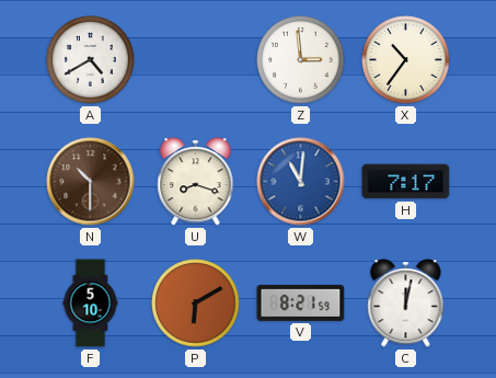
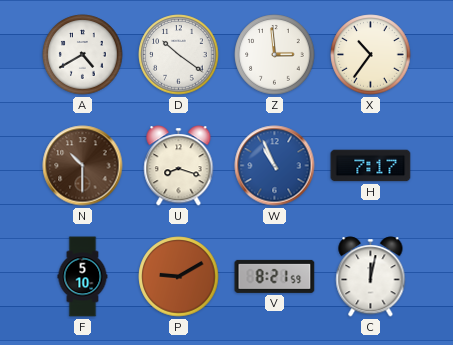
D: none -> 10:21
W: 11:01 -> 10:56
P: 6:10 -> 9:10
